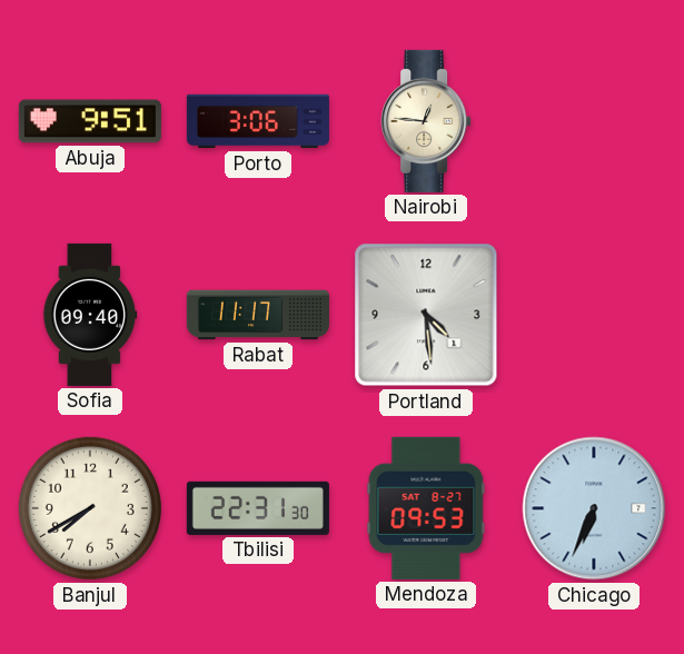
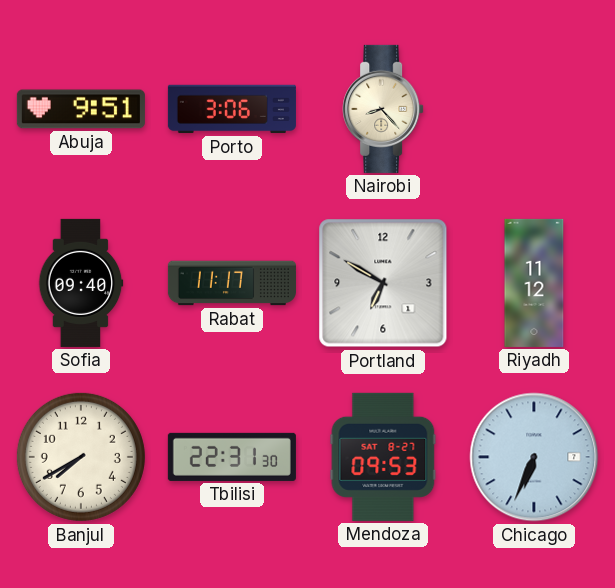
Nairobi: 12:46 -> 8:23
Portland: 4:29 -> 6:50
Riyadh: none -> 11:12
